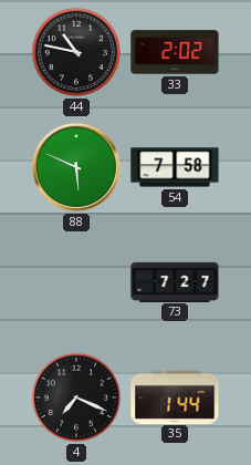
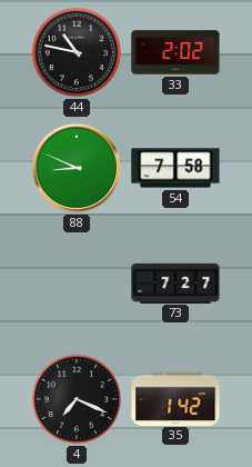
88: 5:49 -> 8:49
35: 1:44 -> 1:42
